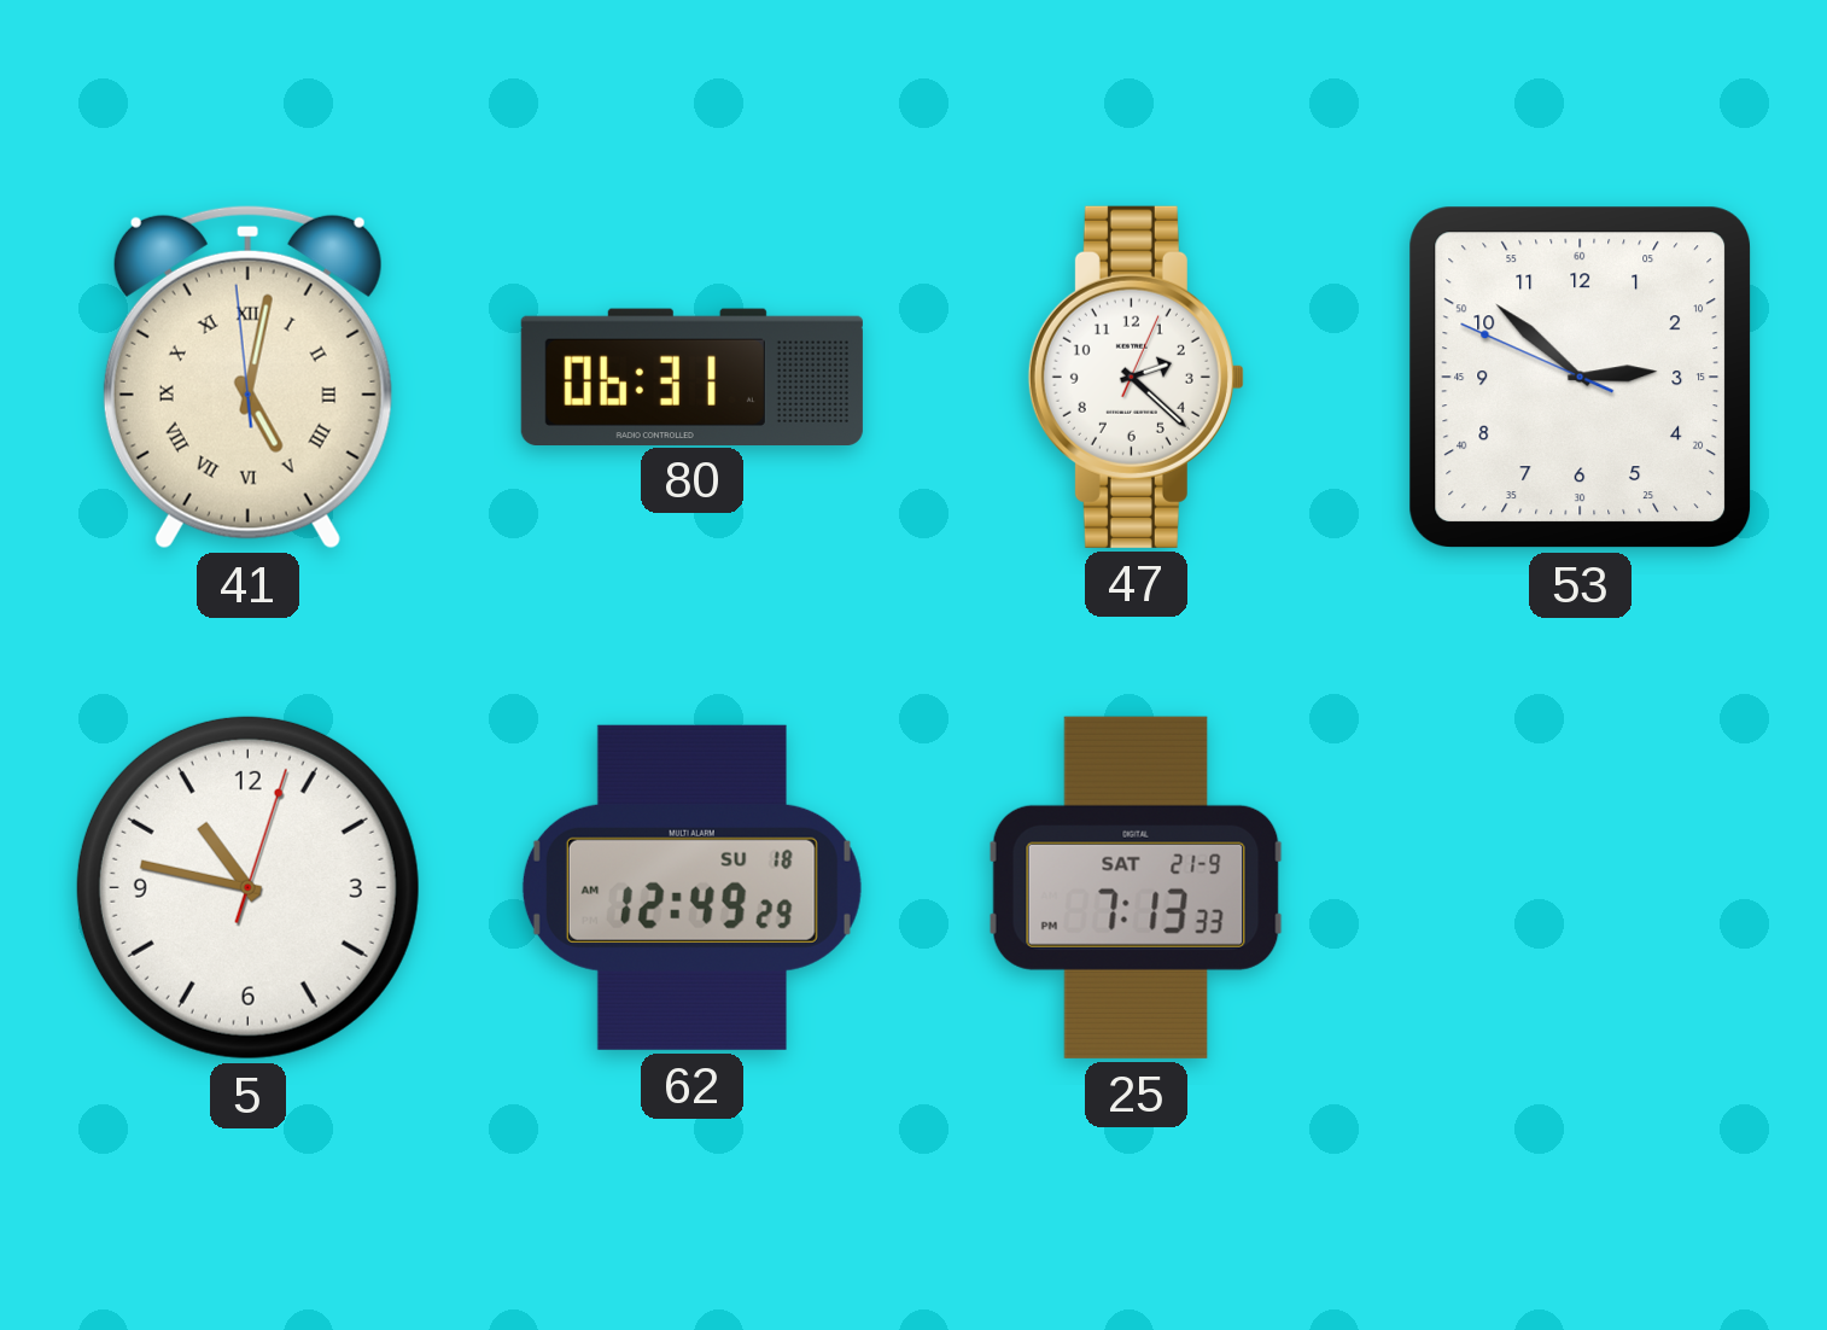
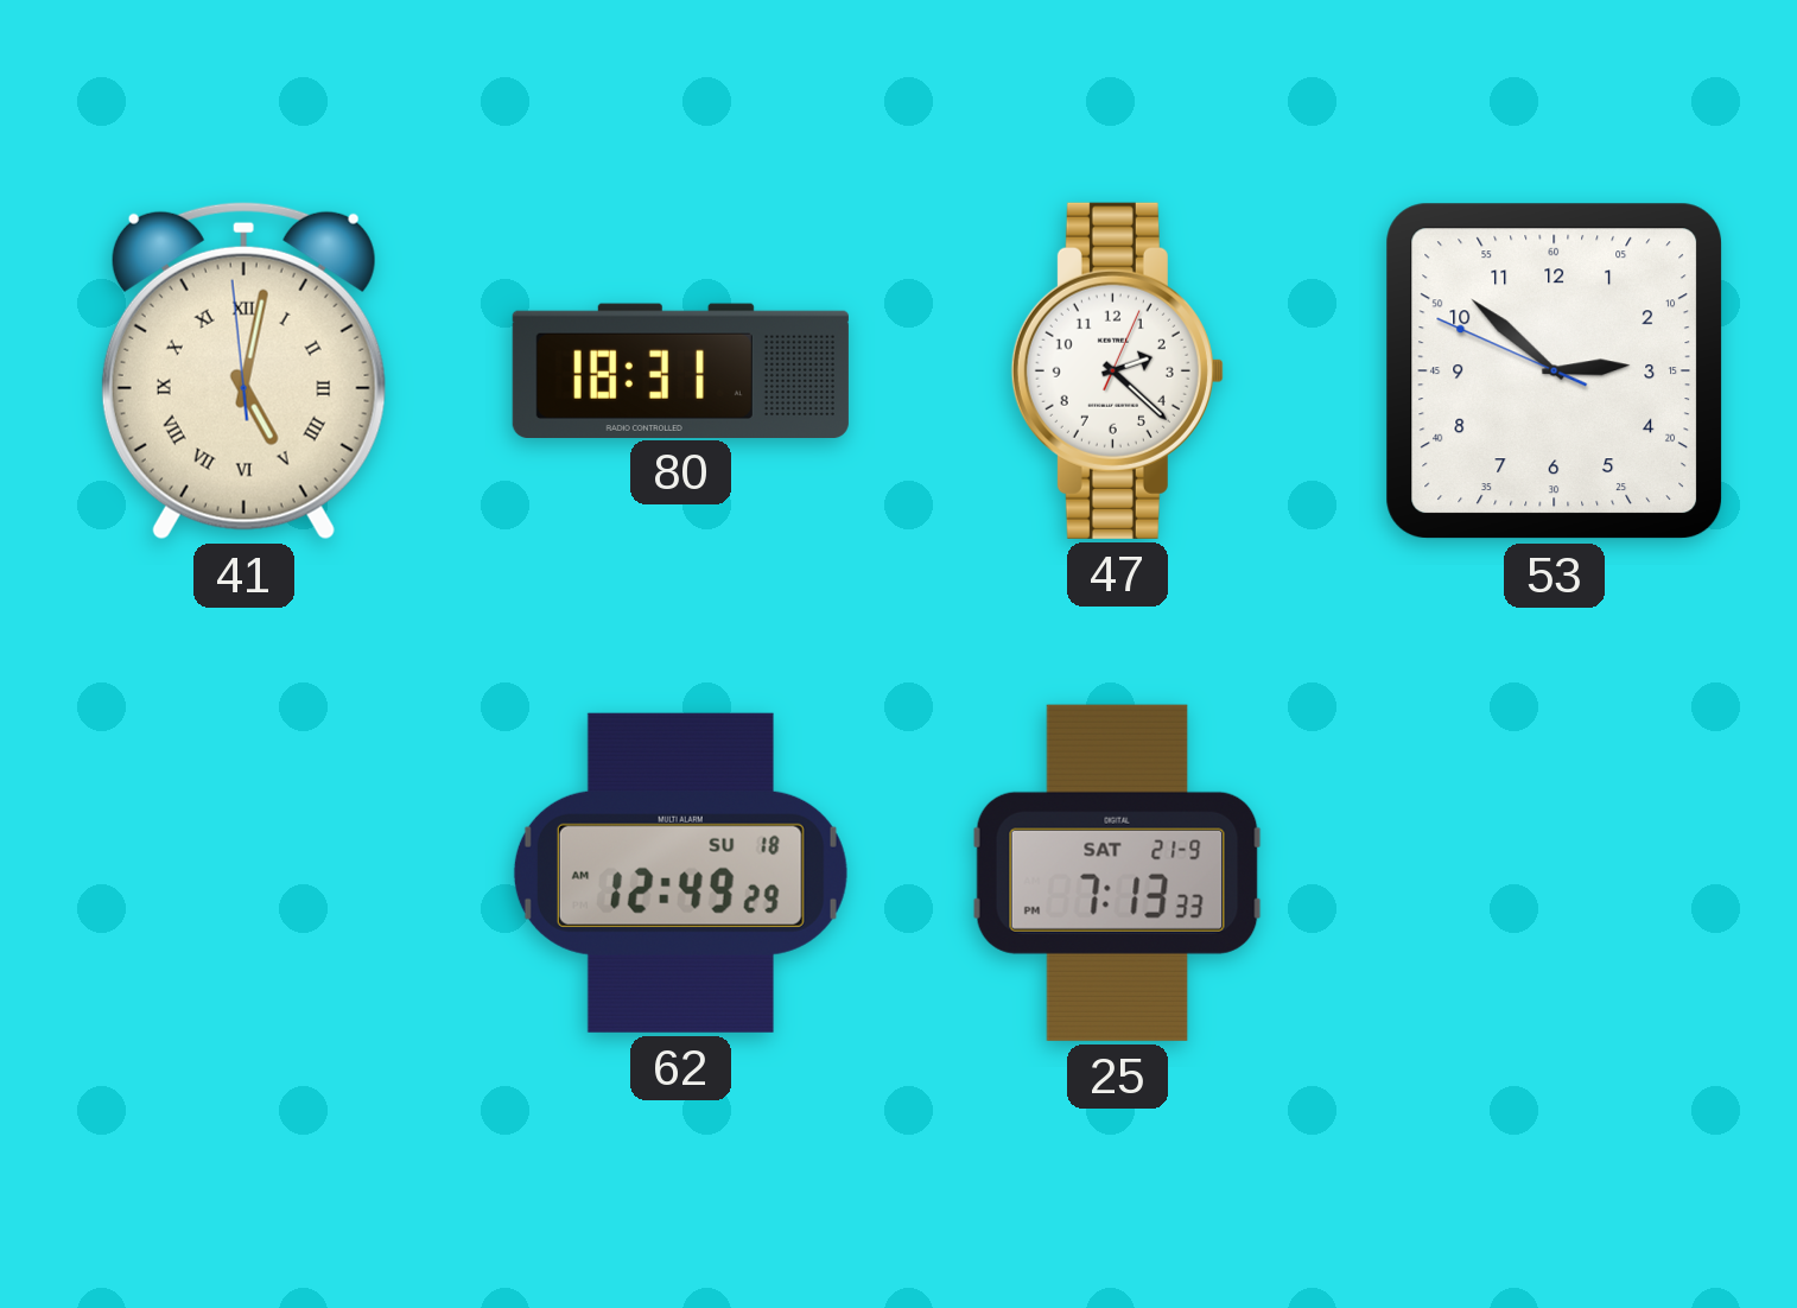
80: 06:31 -> 18:31
5: 10:47 -> none
